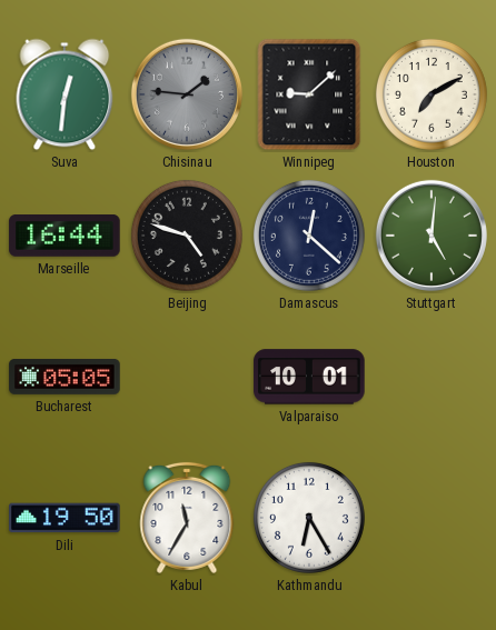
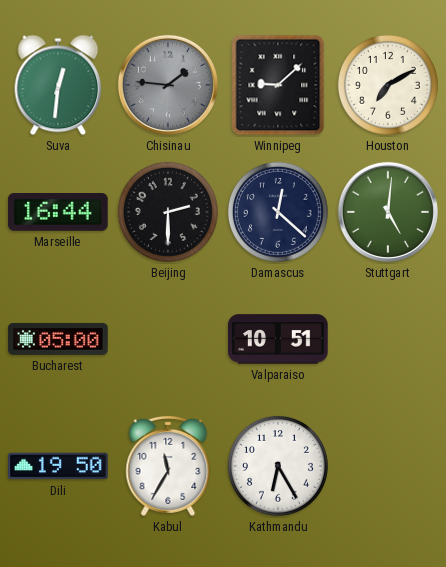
Beijing: 4:48 -> 2:30
Bucharest: 05:05 -> 05:00
Valparaiso: 10:01 -> 10:51
